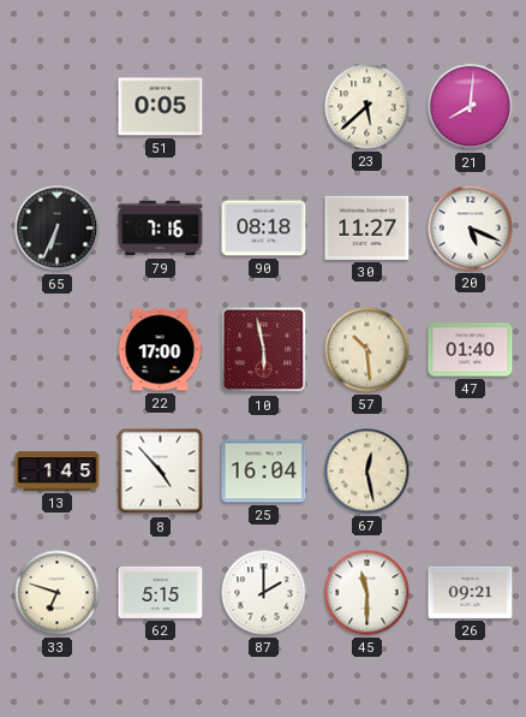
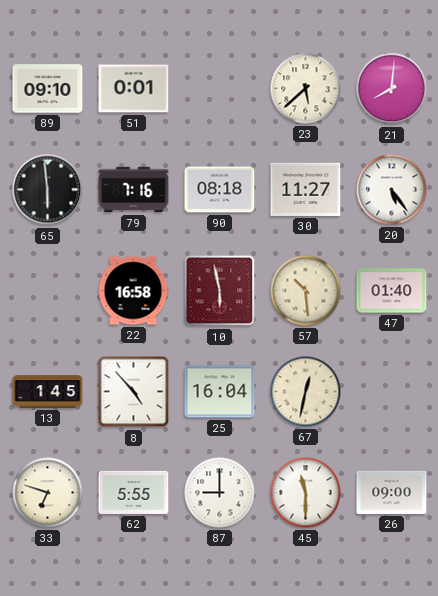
89: none -> 09:10
51: 0:05 -> 0:01
65: 6:34 -> 5:59
20: 5:19 -> 5:24
22: 17:00 -> 16:58
67: 12:28 -> 12:32
62: 5:15 -> 5:55
87: 2:00 -> 9:00
26: 09:21 -> 09:00
